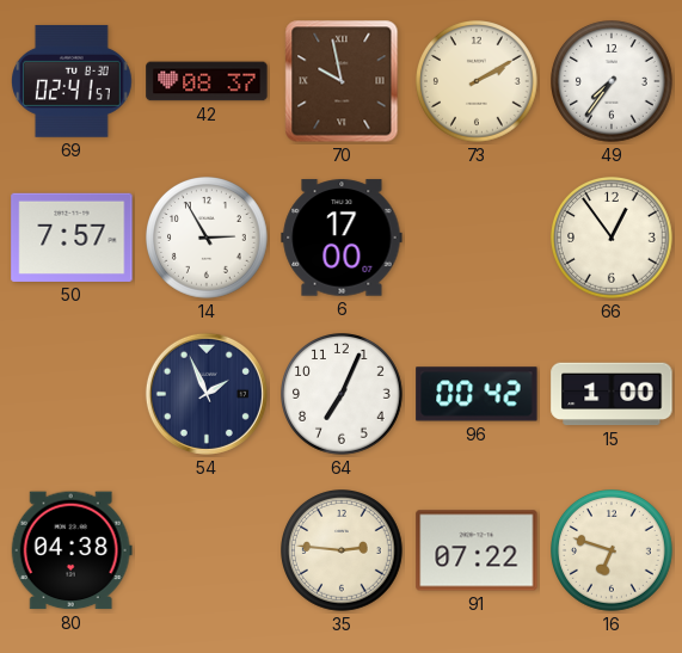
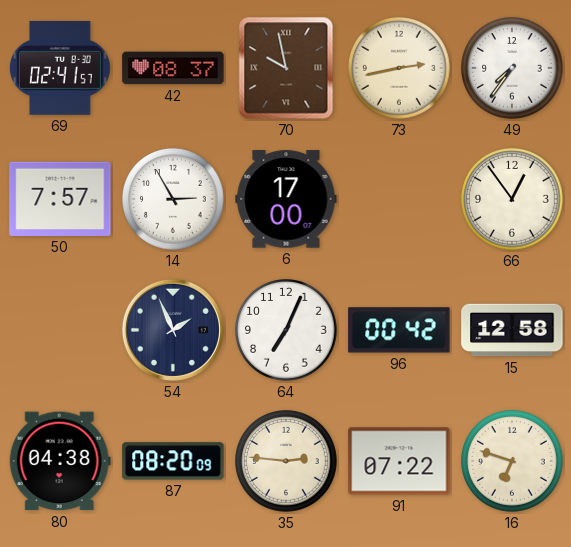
73: 2:10 -> 2:43
15: 1:00 -> 12:58
87: none -> 08:20
